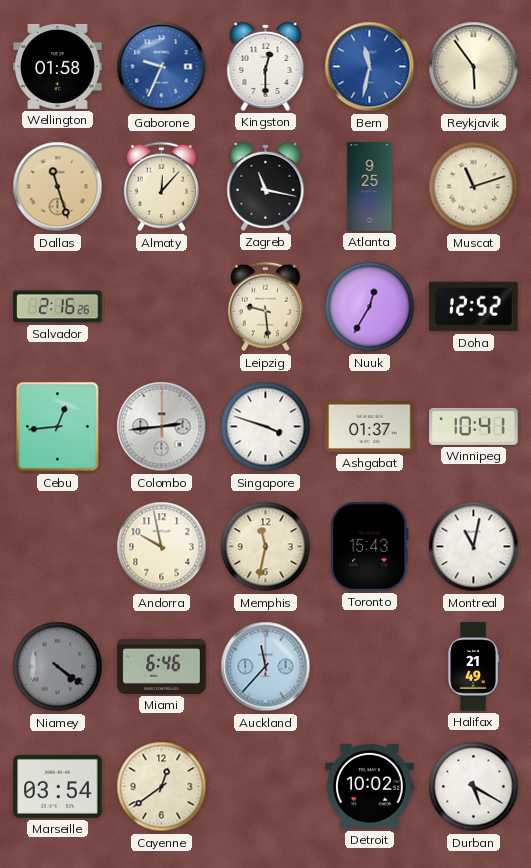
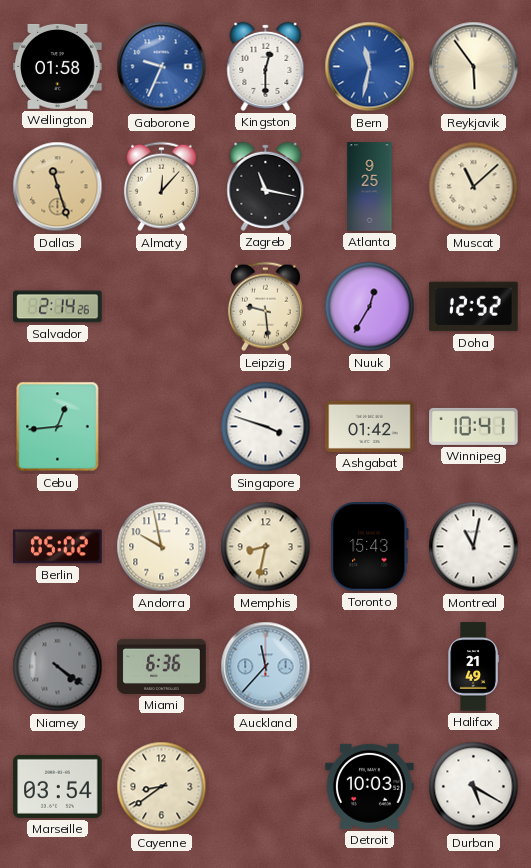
Muscat: 11:12 -> 11:08
Salvador: 2:16 -> 2:14
Colombo: 2:44 -> none
Ashgabat: 01:37 -> 01:42
Berlin: none -> 05:02
Memphis: 11:32 -> 8:32
Miami: 6:46 -> 6:36
Cayenne: 12:39 -> 8:39
Detroit: 10:02 -> 10:03
